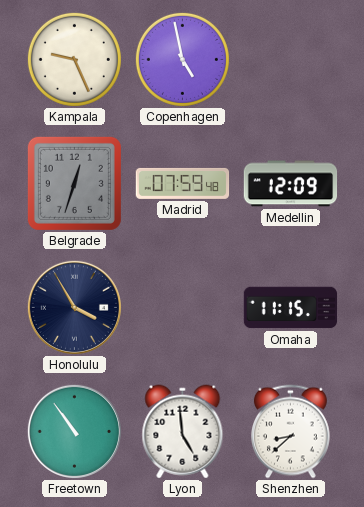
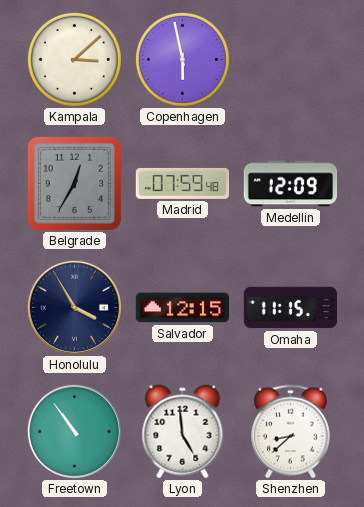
Kampala: 9:26 -> 3:08
Copenhagen: 4:58 -> 5:58
Belgrade: 12:33 -> 12:35
Salvador: none -> 12:15
